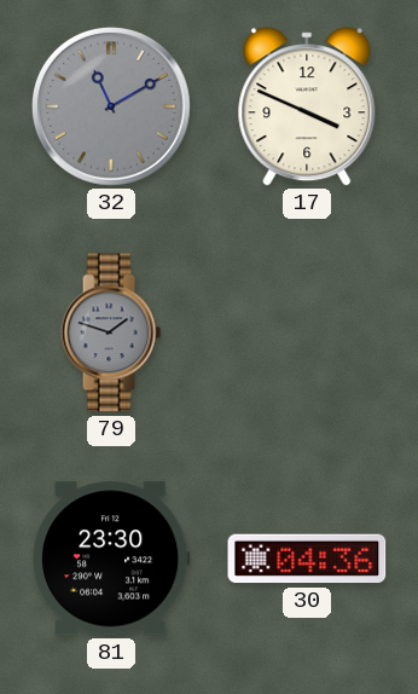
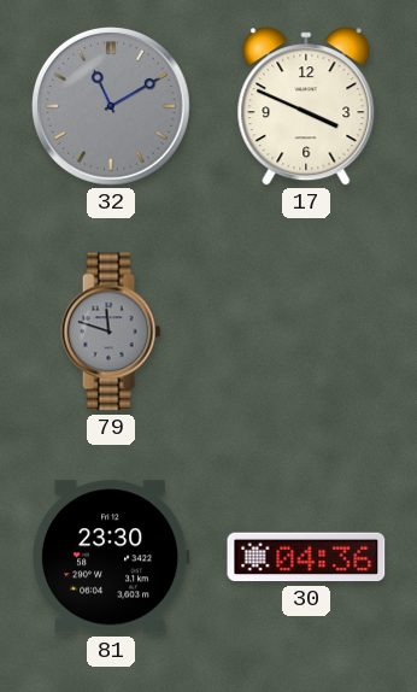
79: 1:48 -> 11:48
